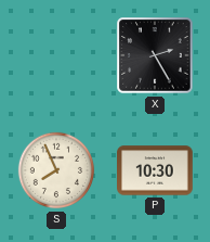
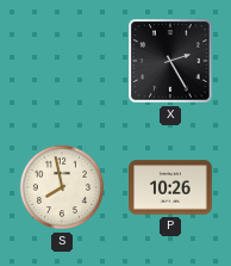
S: 7:56 -> 7:58
P: 10:30 -> 10:26
